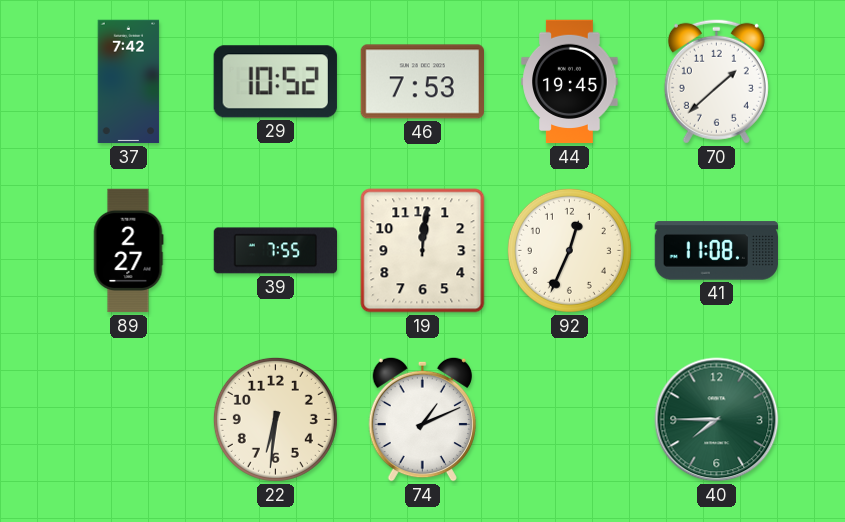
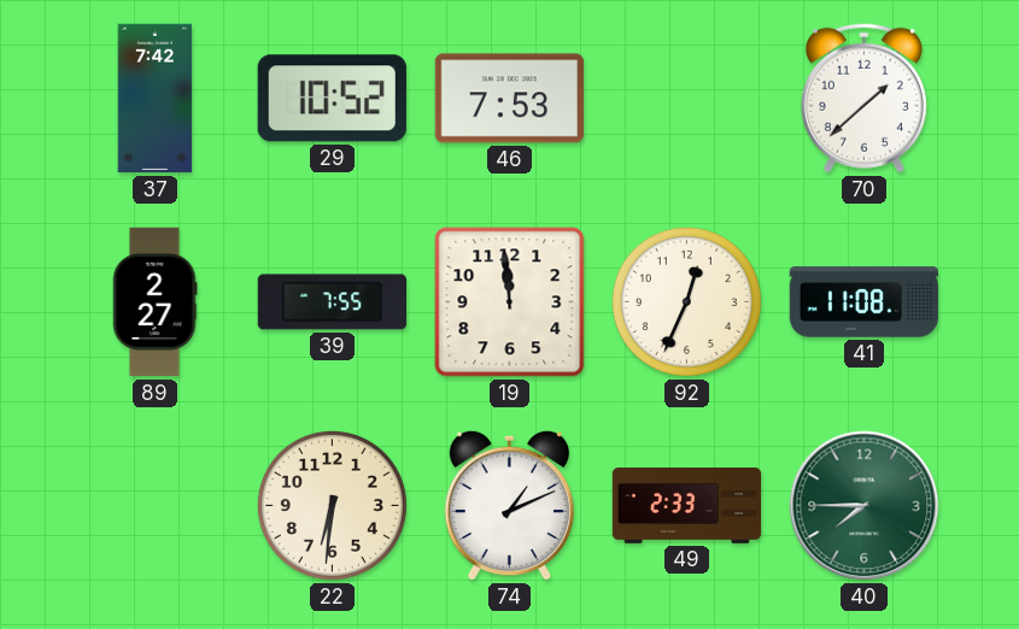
44: 19:45 -> none
19: 12:01 -> 11:59
49: none -> 2:33
